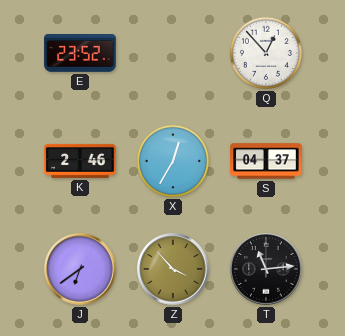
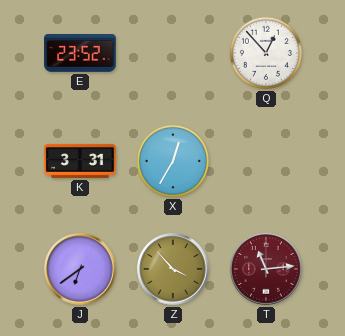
K: 2:46 -> 3:31
S: 04:37 -> none
T dial: black -> burgundy
